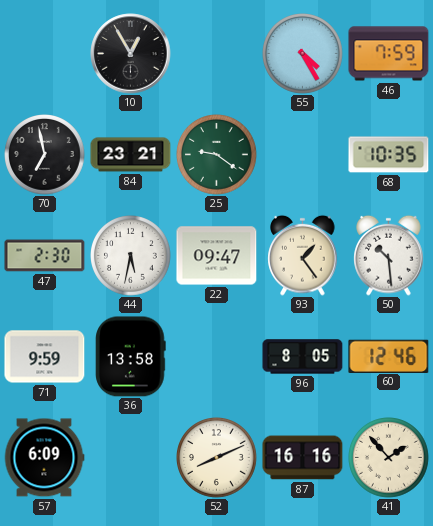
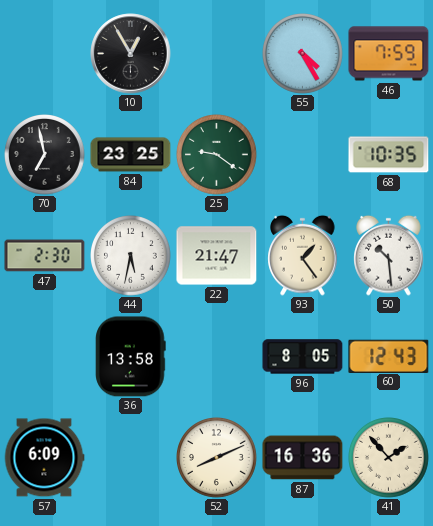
84: 23:21 -> 23:25
22: 09:47 -> 21:47
71: 9:59 -> none
60: 12:46 -> 12:43
87: 16:16 -> 16:36
